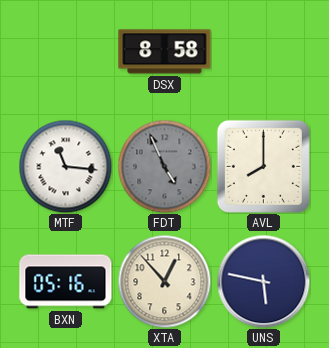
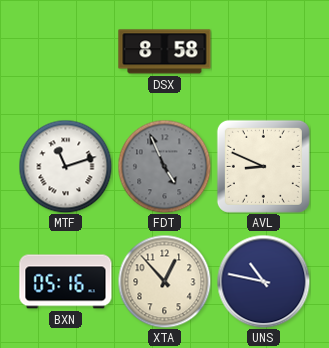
MTF: 11:16 -> 11:12
AVL: 8:00 -> 8:49
UNS: 5:47 -> 10:47
